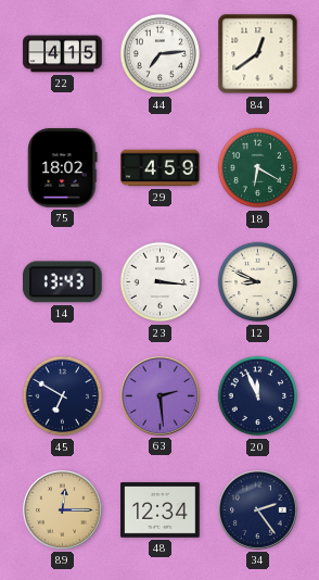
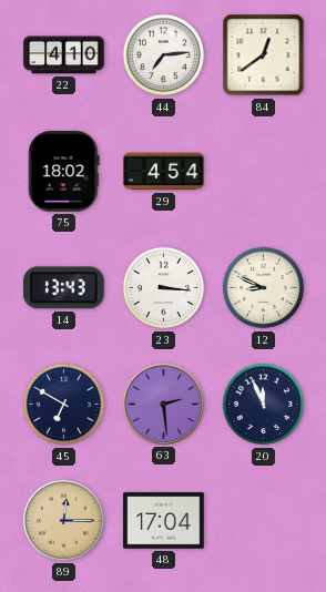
22: 4:15 -> 4:10
29: 4:59 -> 4:54
18: 6:20 -> none
48: 12:34 -> 17:04
34: 2:24 -> none
